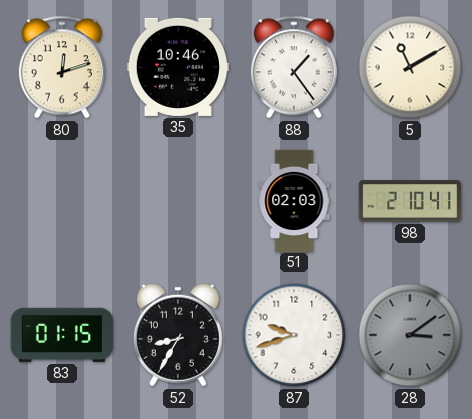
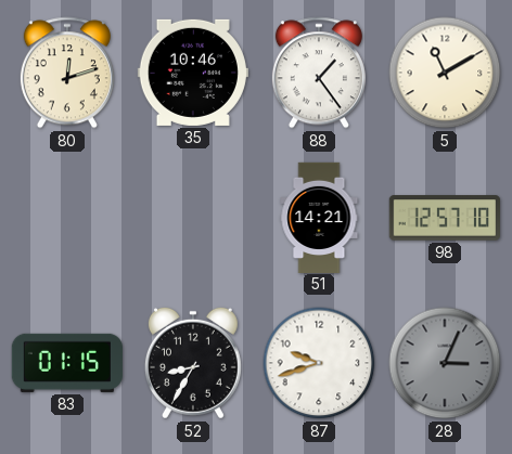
51: 02:03 -> 14:21
98: 2:10 -> 12:57
28: 3:09 -> 3:04
